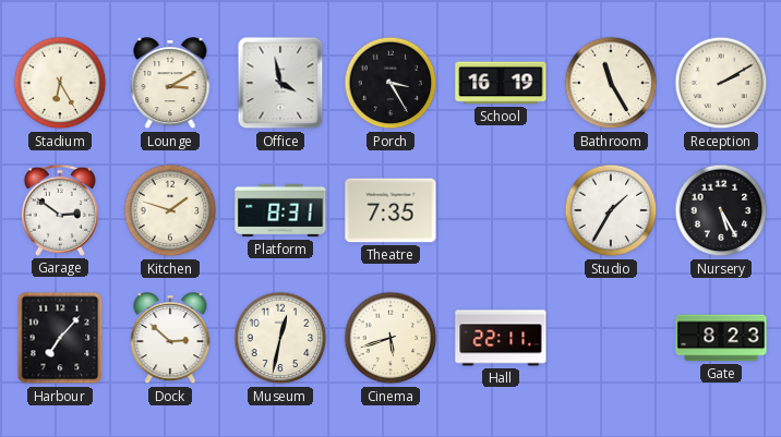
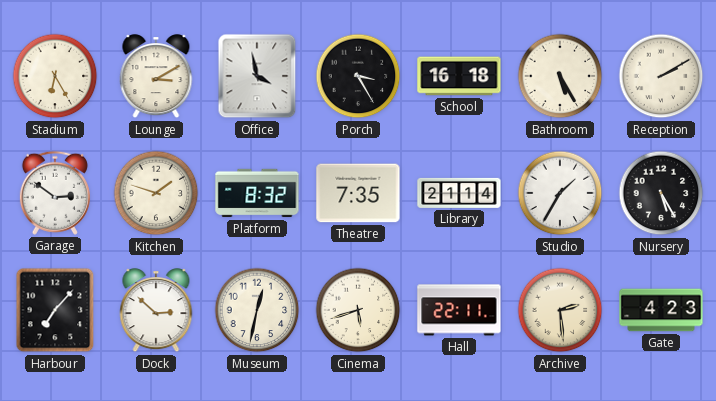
School: 16:19 -> 16:18
Bathroom: 11:25 -> 5:25
Platform: 8:31 -> 8:32
Library: none -> 21:14
Archive: none -> 2:29
Gate: 8:23 -> 4:23
